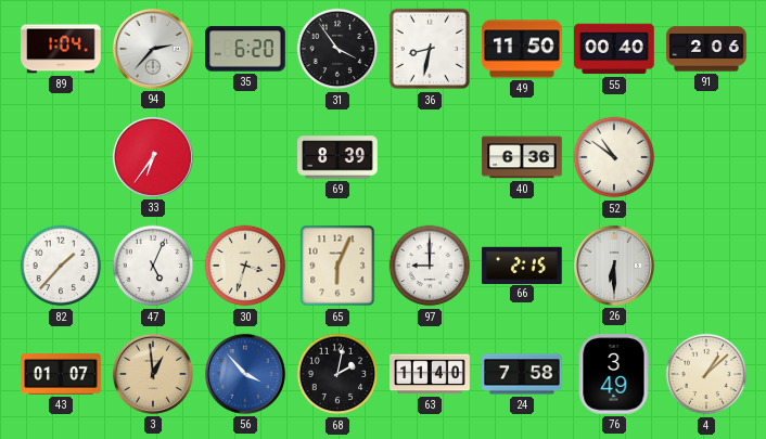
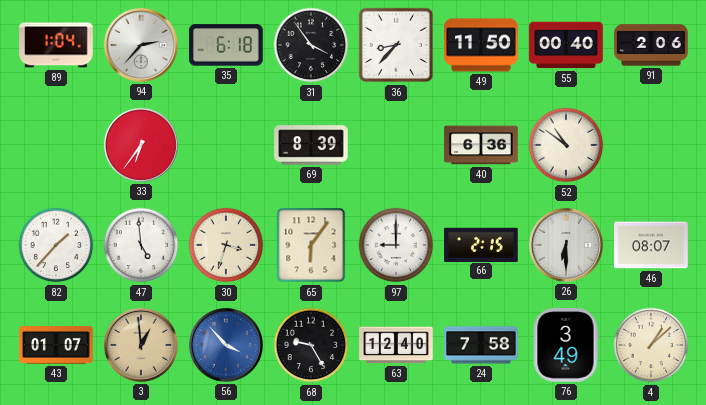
35: 6:20 -> 6:18
36: 8:32 -> 8:37
47: 5:04 -> 4:59
65: 6:04 -> 6:06
46: none -> 08:07
68: 2:02 -> 9:25
63: 11:40 -> 12:40
